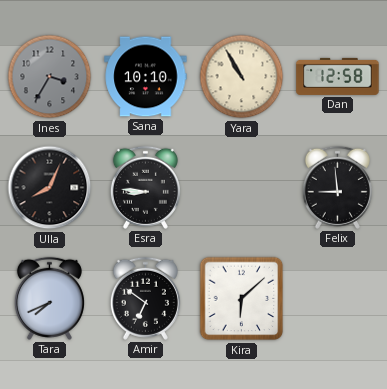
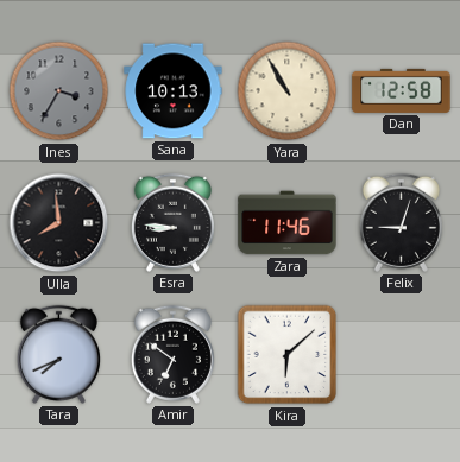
Sana: 10:10 -> 10:13
Ulla: 8:04 -> 7:59
Zara: none -> 11:46
Felix: 8:59 -> 9:03
